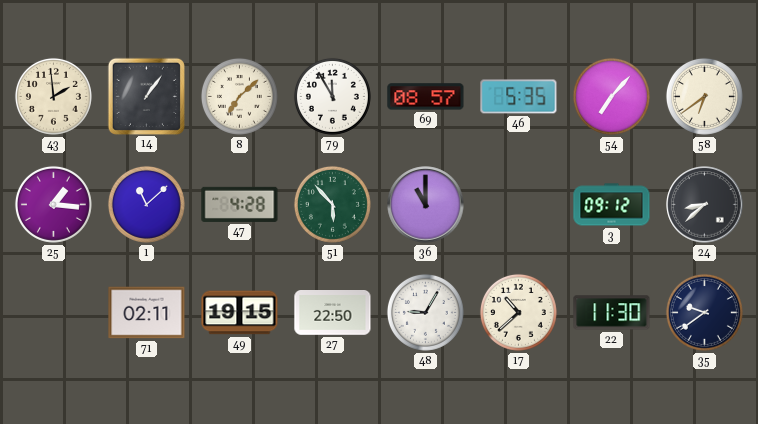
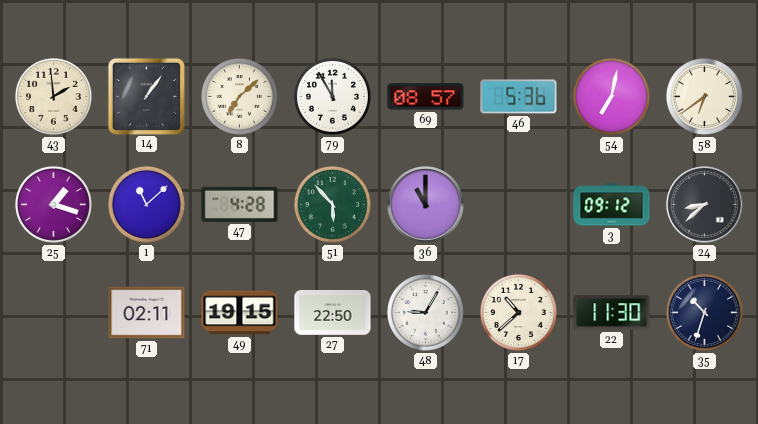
46: 5:35 -> 5:36
54: 7:07 -> 7:02
25: 1:16 -> 1:18
35: 9:39 -> 10:33
